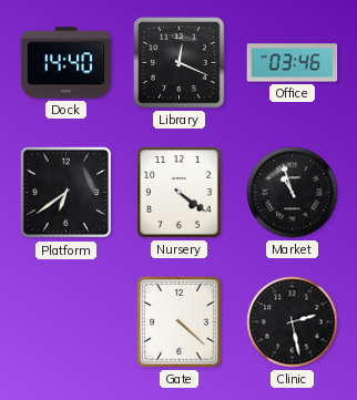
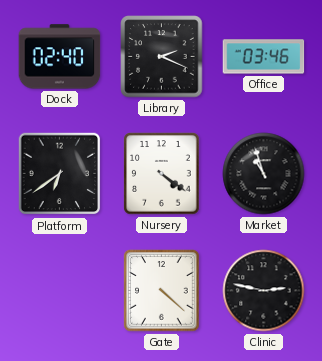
Dock: 14:40 -> 02:40
Library: 12:19 -> 2:19
Clinic: 2:28 -> 2:47
